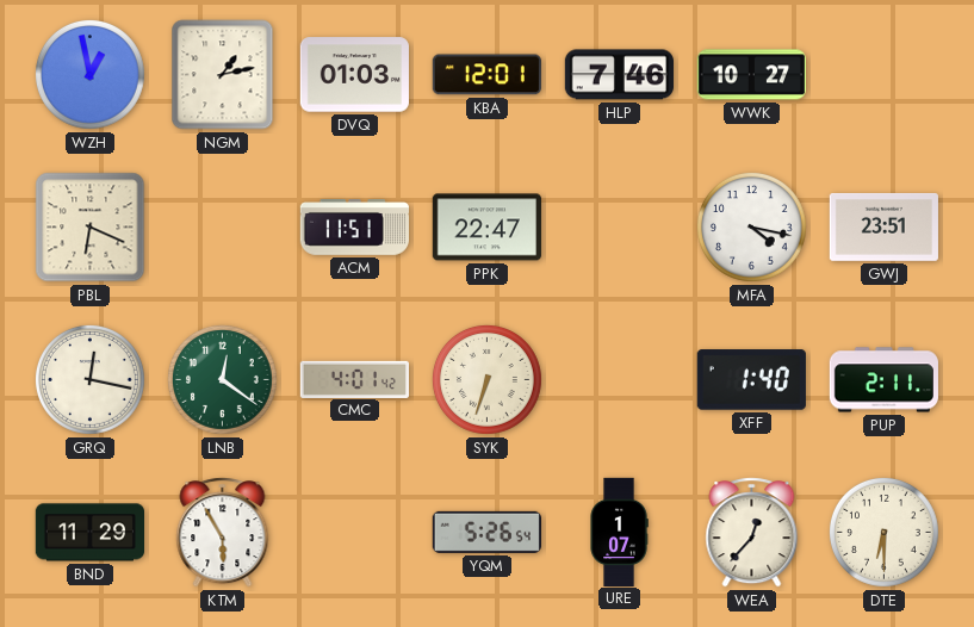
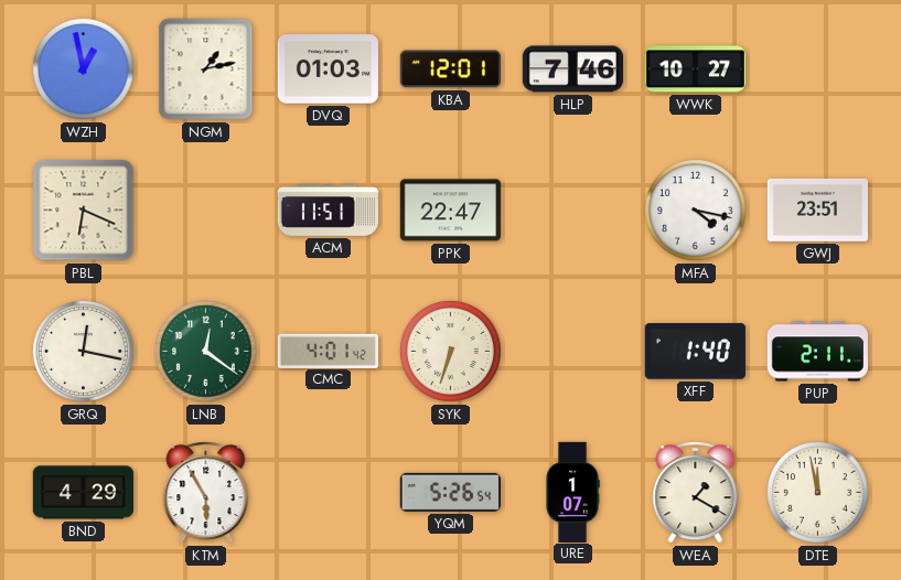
BND: 11:29 -> 4:29
WEA: 12:37 -> 1:20
DTE: 6:30 -> 11:58
